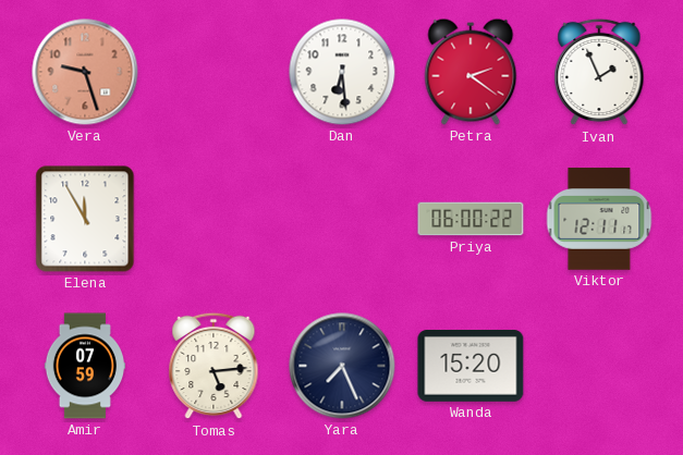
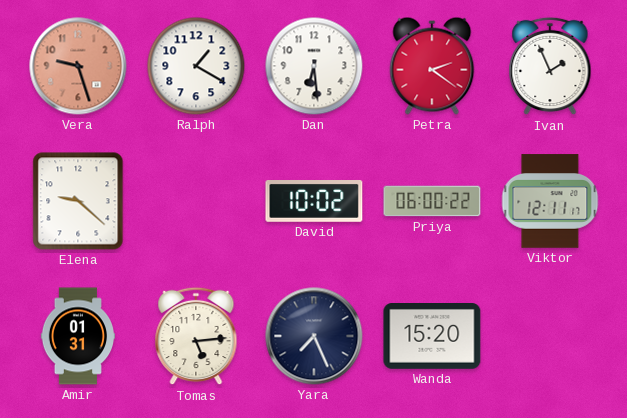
Ralph: none -> 1:20
Elena: 11:55 -> 9:22
David: none -> 10:02
Amir: 07:59 -> 01:31
